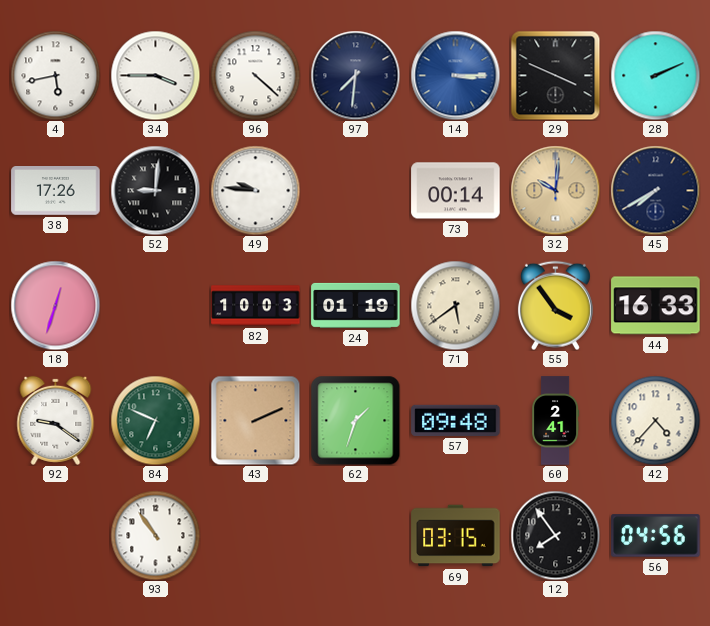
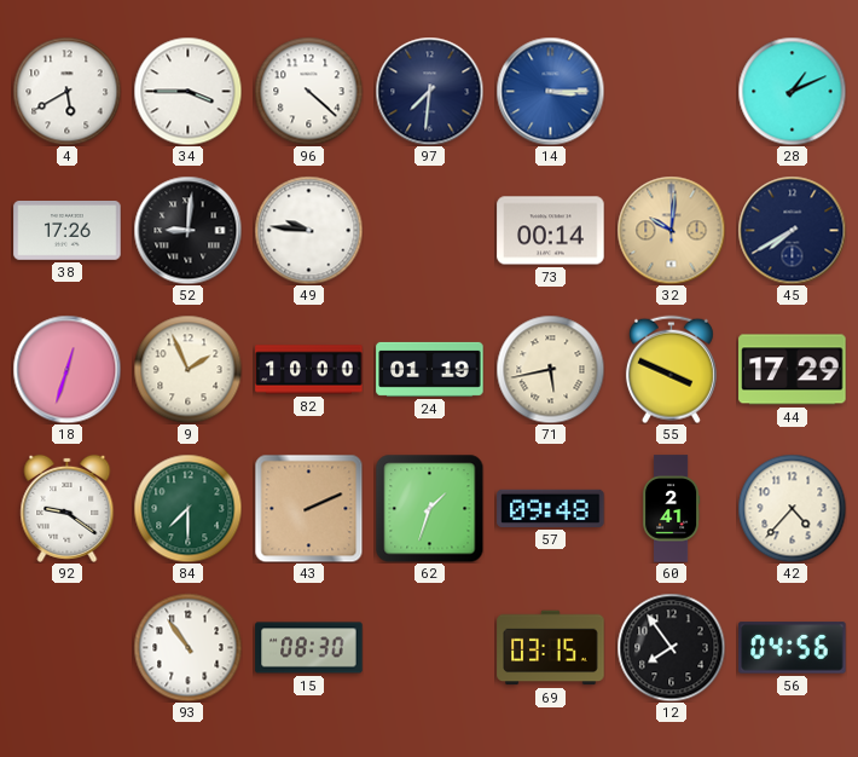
4: 5:43 -> 5:40
29: 3:49 -> none
28: 2:11 -> 1:11
9: none -> 1:56
82: 10:03 -> 10:00
71: 5:39 -> 5:43
55: 3:54 -> 3:49
44: 16:33 -> 17:29
84: 6:49 -> 7:30
15: none -> 08:30
